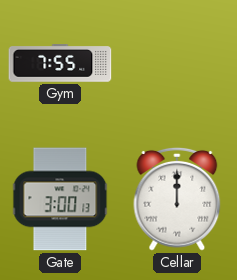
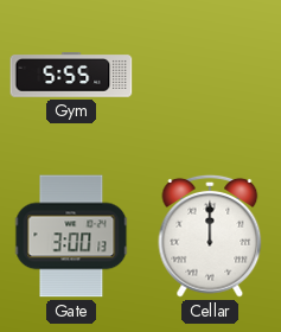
Gym: 7:55 -> 5:55
